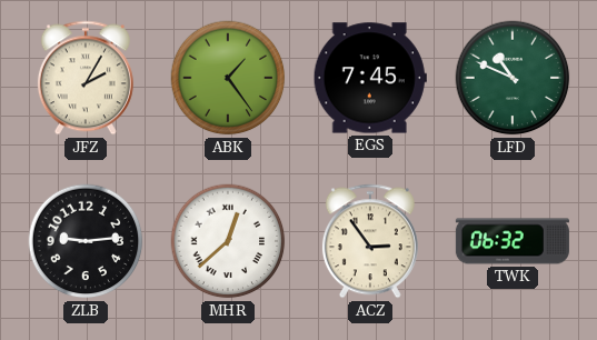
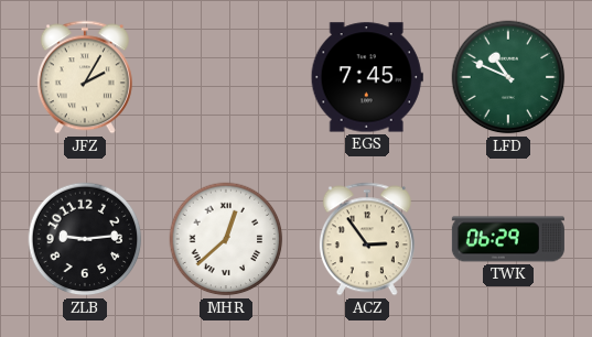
ABK: 1:24 -> none
TWK: 06:32 -> 06:29
